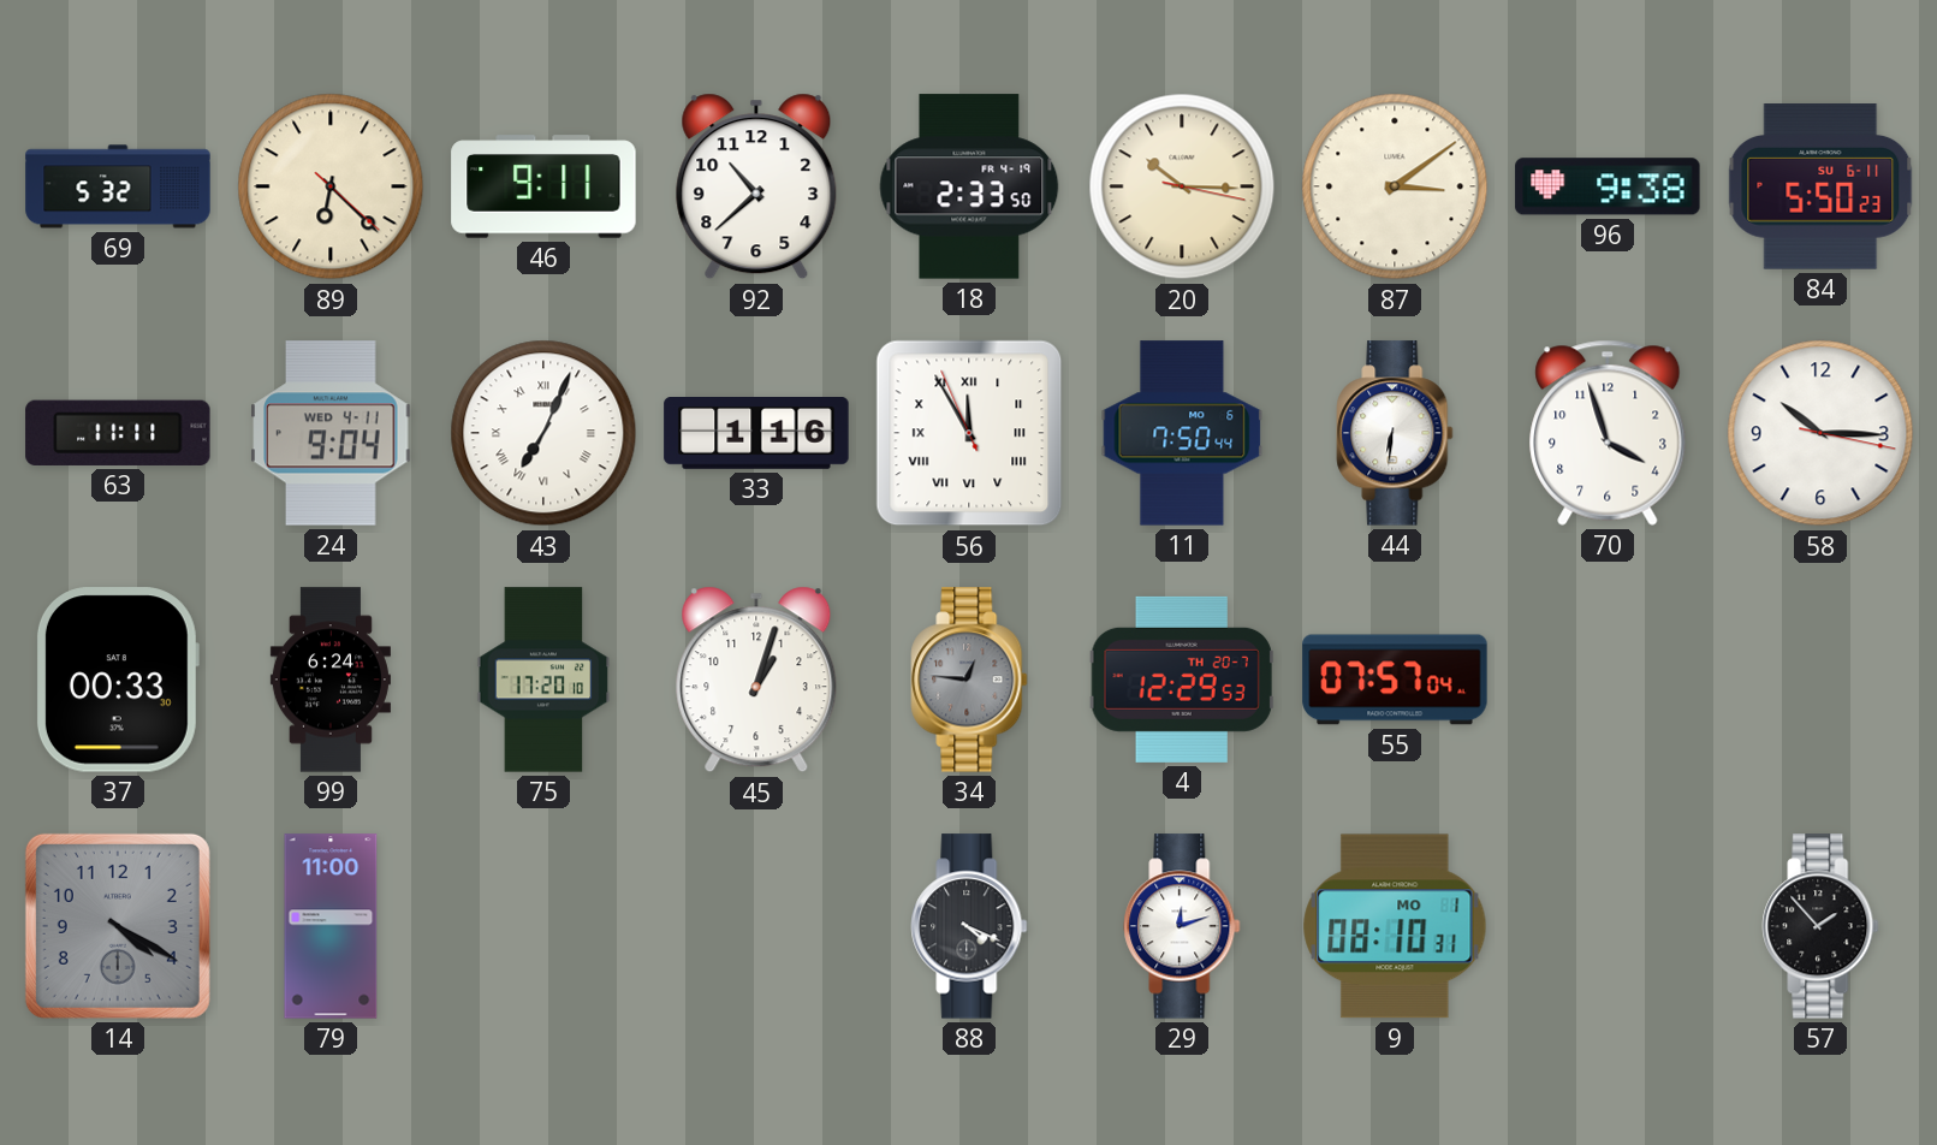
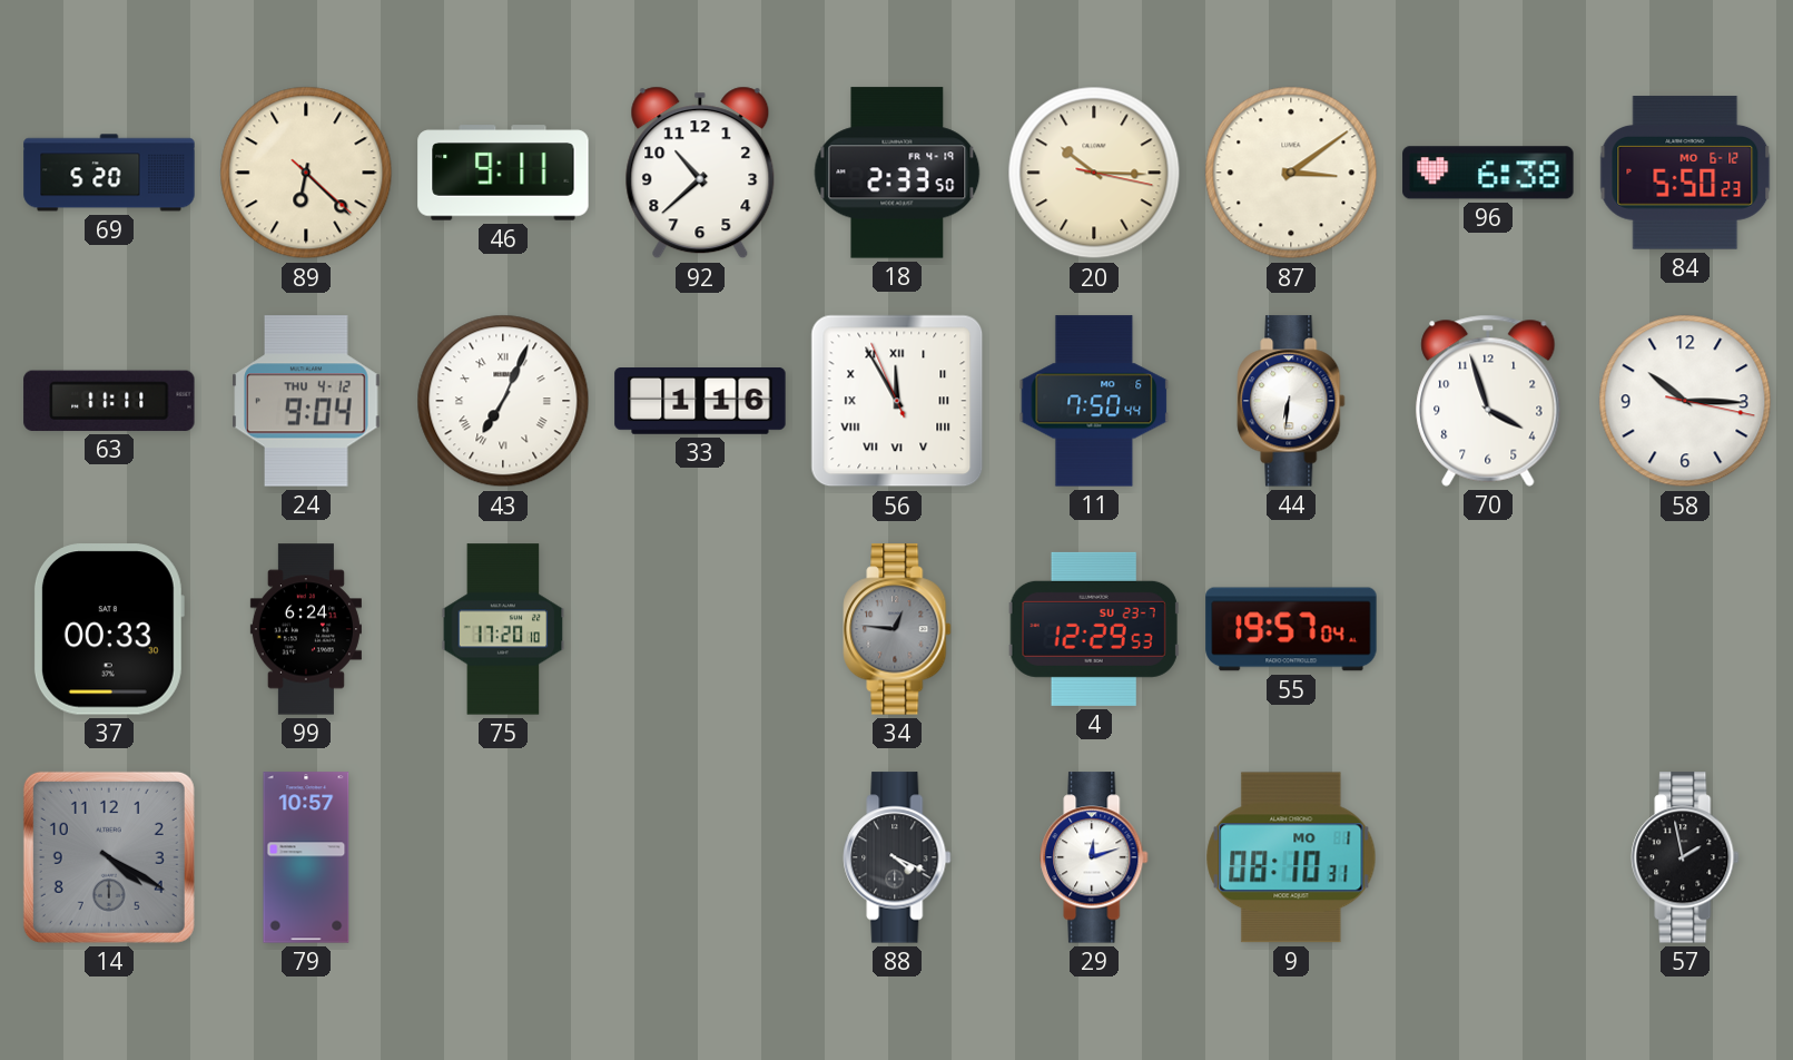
69: 5:32 -> 5:20
96: 9:38 -> 6:38
84 date: SU 6-11 -> MO 6-12
24 date: WED 4-11 -> THU 4-12
45: 1:03 -> none
4 date: TH 20-7 -> SU 23-7
55: 07:57 -> 19:57
79: 11:00 -> 10:57
57: 1:53 -> 1:58
